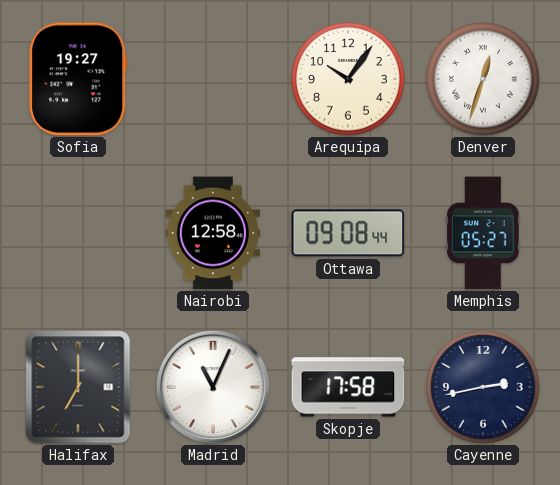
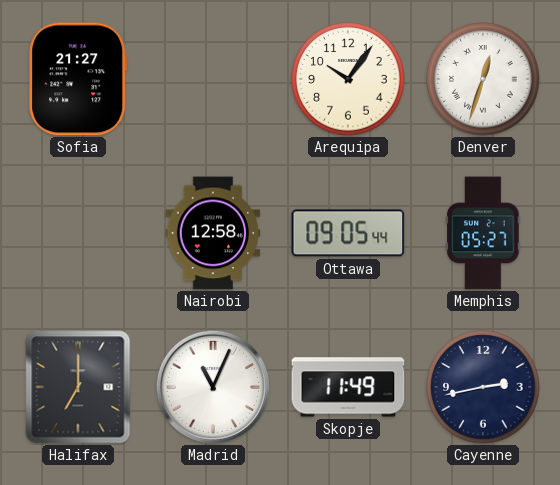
Sofia: 19:27 -> 21:27
Ottawa: 09:08 -> 09:05
Skopje: 17:58 -> 11:49
